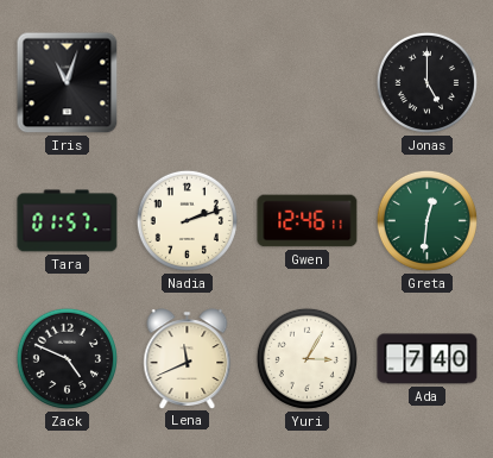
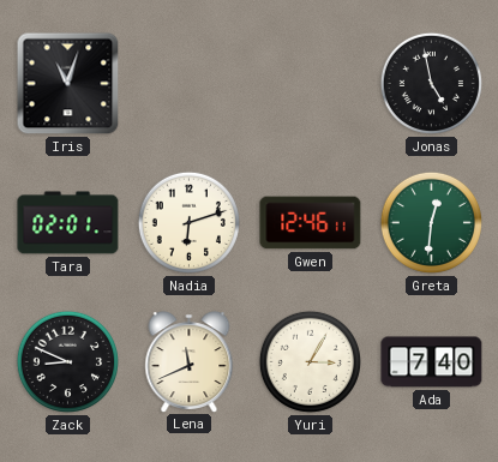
Jonas: 5:00 -> 4:58
Tara: 01:57 -> 02:01
Nadia: 2:12 -> 6:12
Zack: 4:49 -> 8:49
